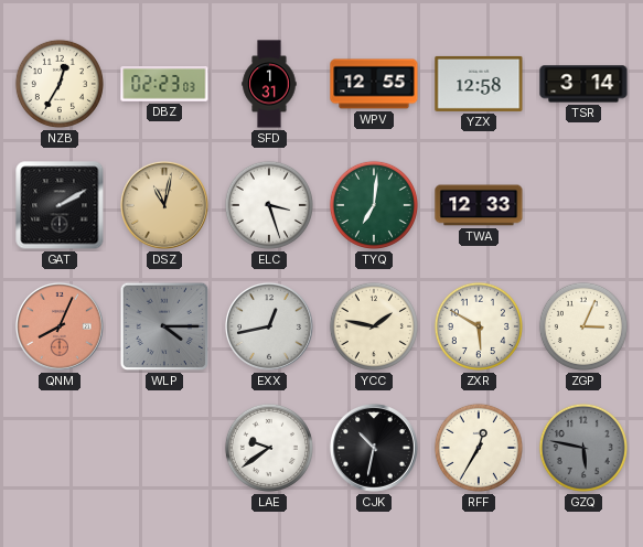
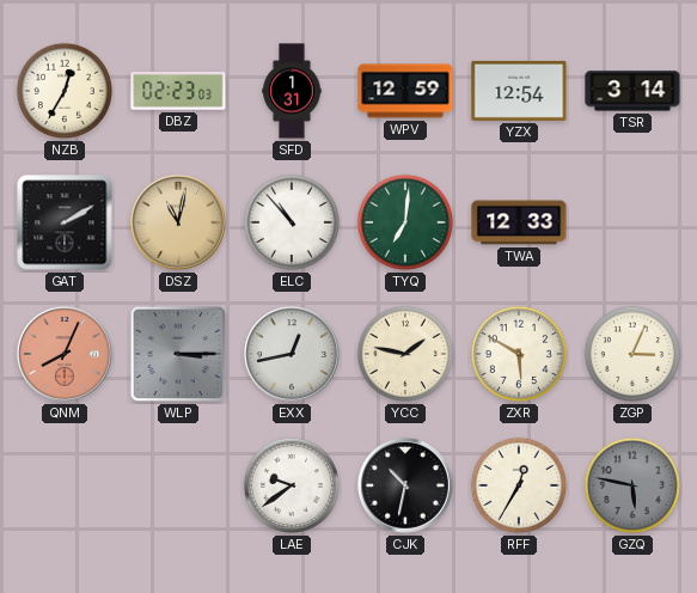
WPV: 12:55 -> 12:59
YZX: 12:58 -> 12:54
ELC: 3:27 -> 10:53
WLP: 4:15 -> 3:15
